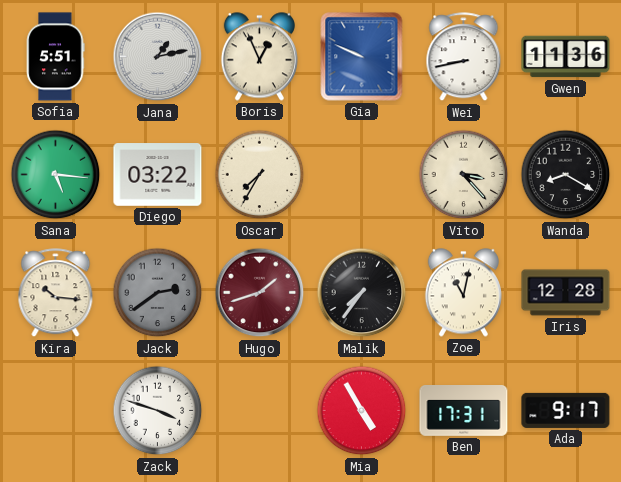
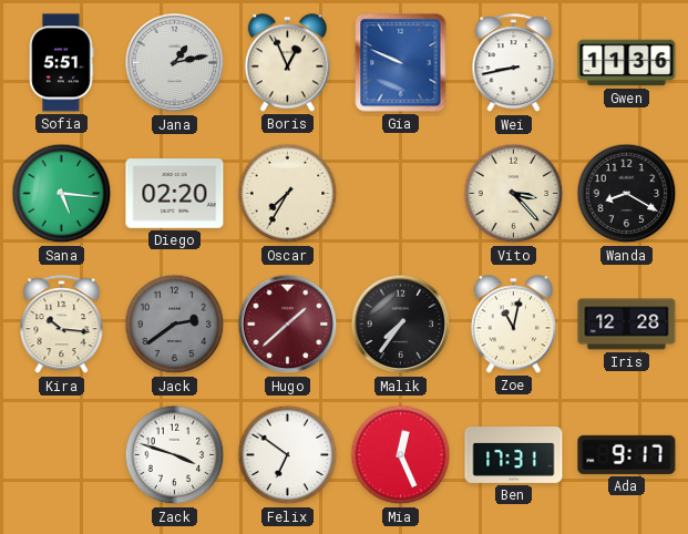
Diego: 03:22 -> 02:20
Hugo: 1:42 -> 1:38
Felix: none -> 6:51
Mia: 4:55 -> 12:26
